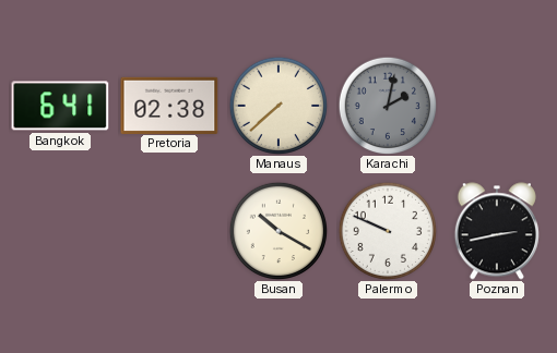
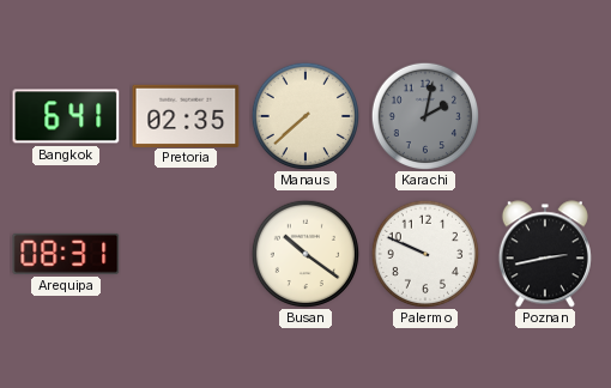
Pretoria: 02:38 -> 02:35
Arequipa: none -> 08:31
Busan: 10:20 -> 10:21
